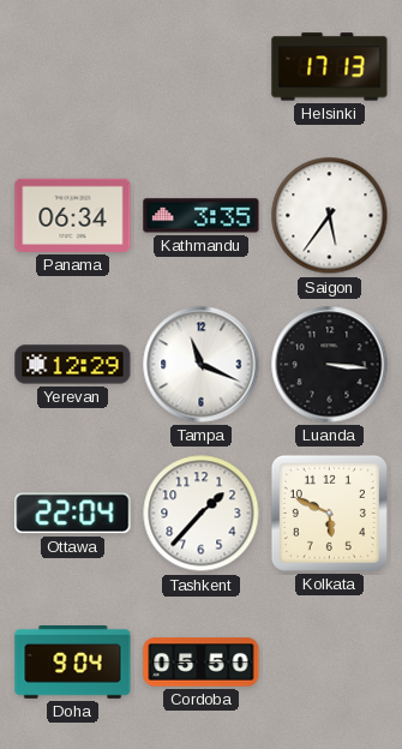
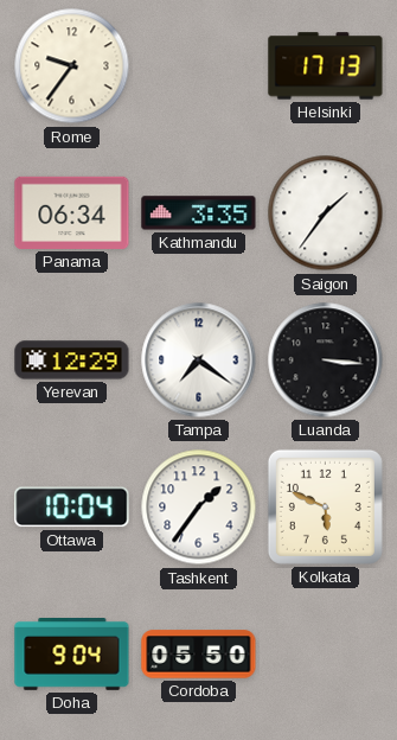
Rome: none -> 9:36
Saigon: 5:36 -> 1:36
Tampa: 11:19 -> 7:21
Ottawa: 22:04 -> 10:04
Tashkent: 1:37 -> 1:36
